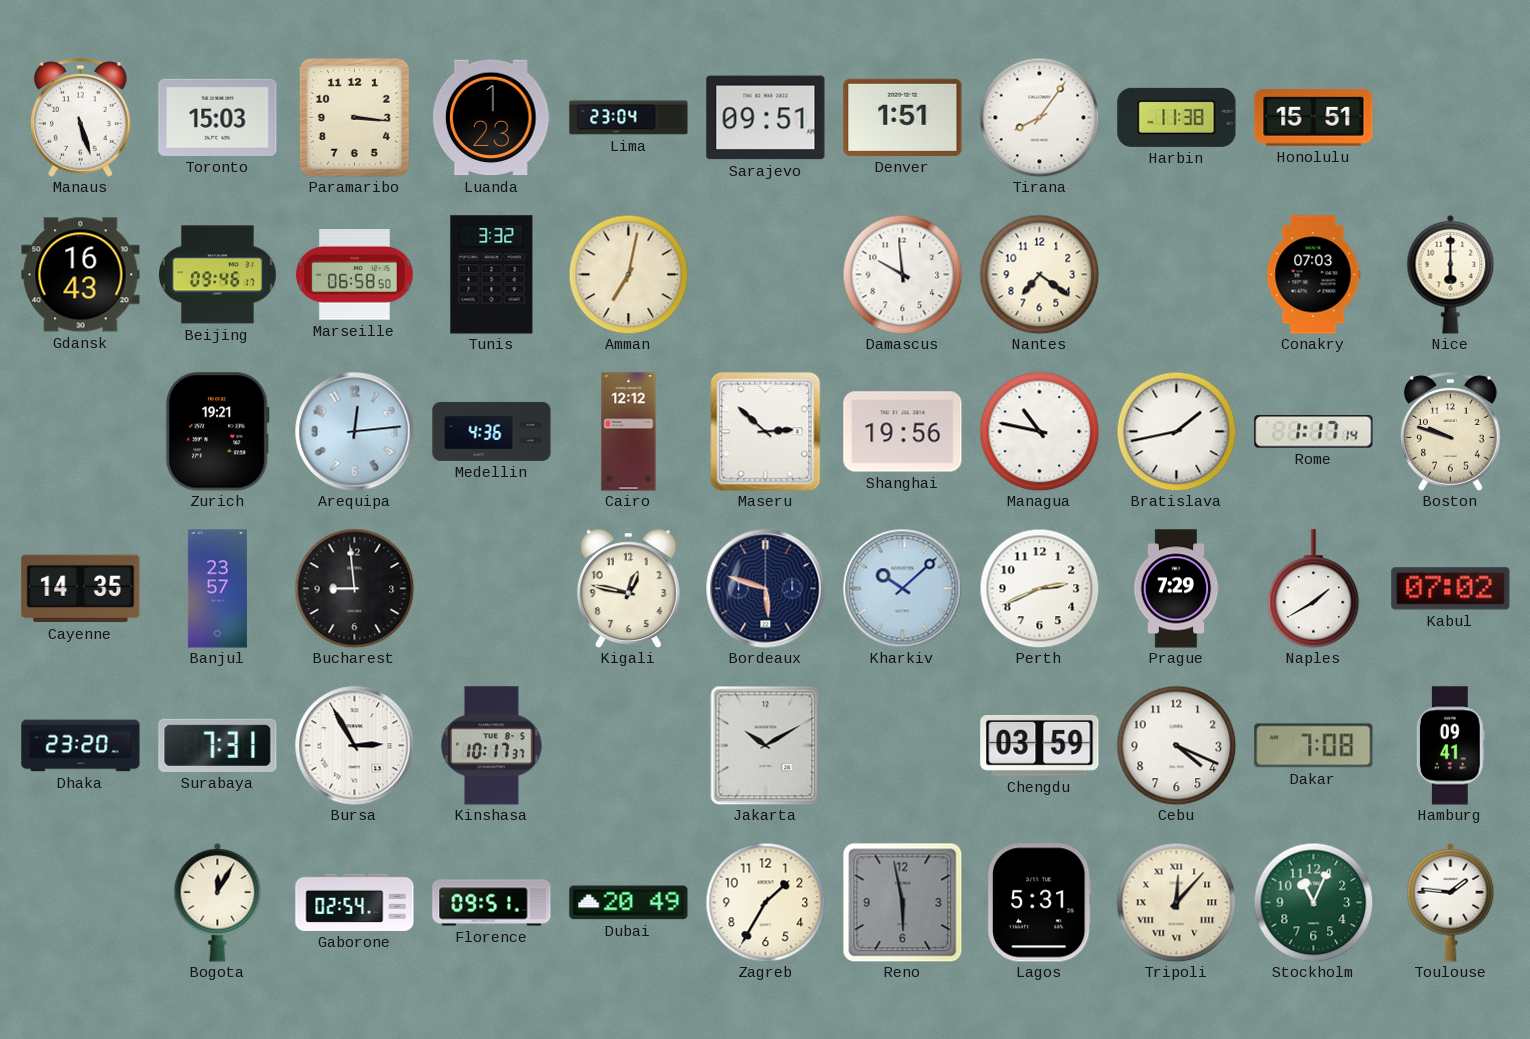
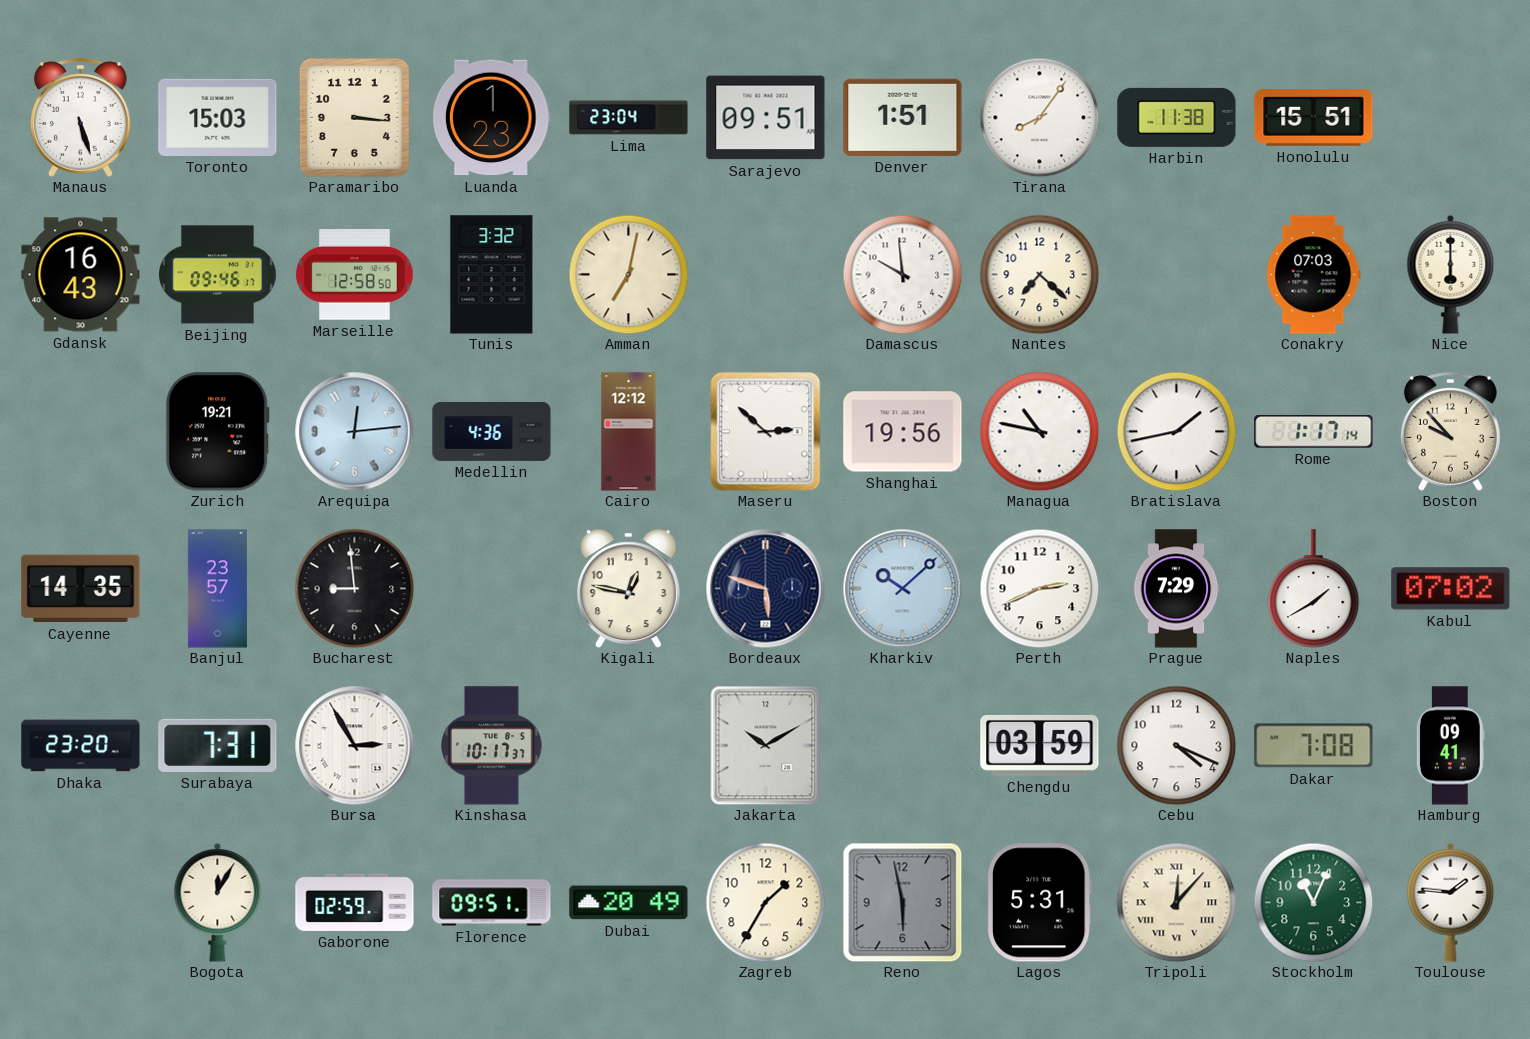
Marseille: 06:58 -> 12:58
Nantes: 7:21 -> 7:22
Boston: 9:48 -> 9:53
Gaborone: 02:54 -> 02:59
